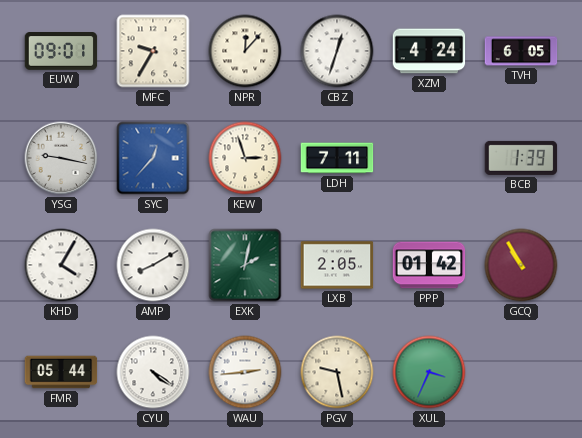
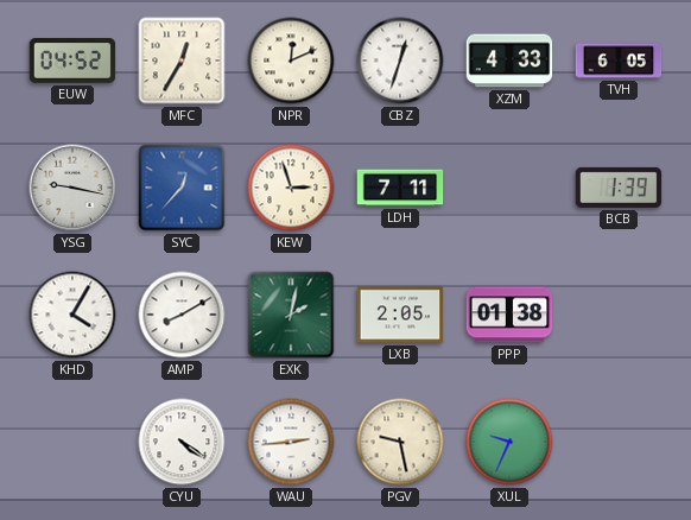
EUW: 09:01 -> 04:52
MFC: 9:35 -> 12:35
NPR: 12:07 -> 12:11
XZM: 4:24 -> 4:33
PPP: 01:42 -> 01:38
GCQ: 10:55 -> none
FMR: 05:44 -> none
XUL: 3:34 -> 9:34
